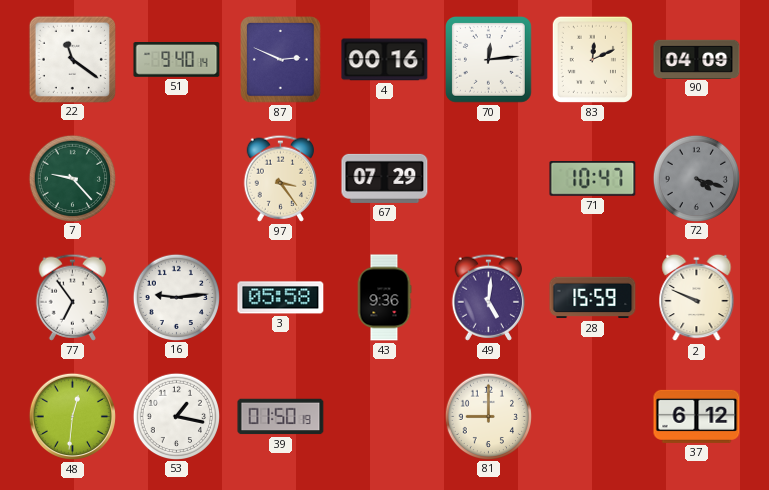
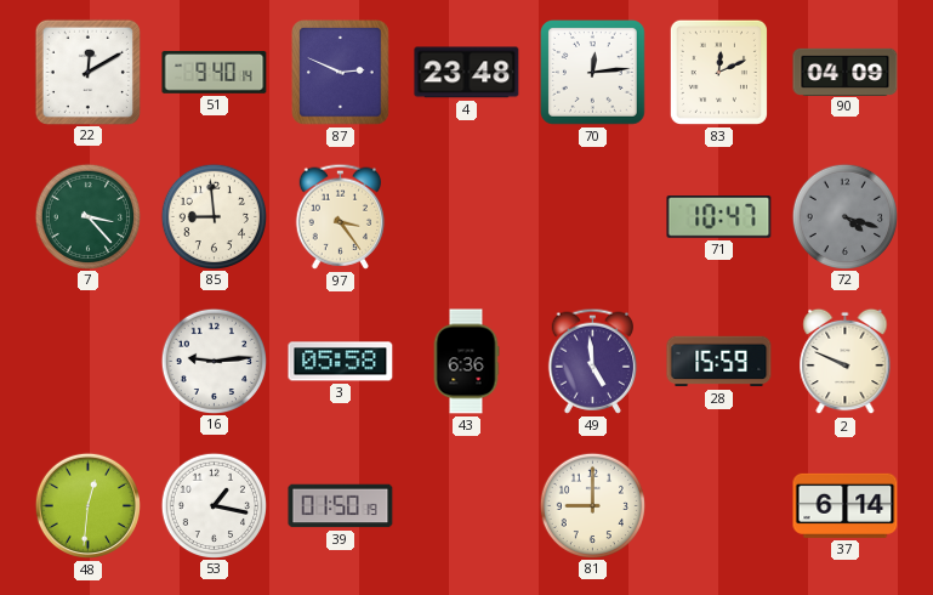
22: 11:21 -> 12:10
4: 00:16 -> 23:48
7: 9:23 -> 3:23
85: none -> 8:59
67: 07:29 -> none
77: 6:54 -> none
43: 9:36 -> 6:36
49: 5:01 -> 4:59
37: 6:12 -> 6:14
